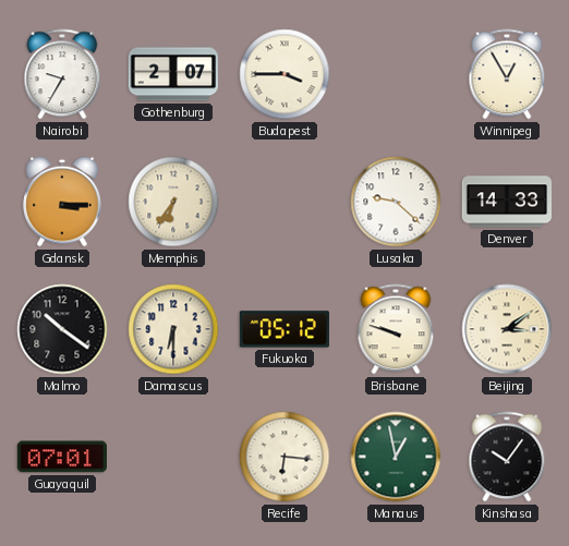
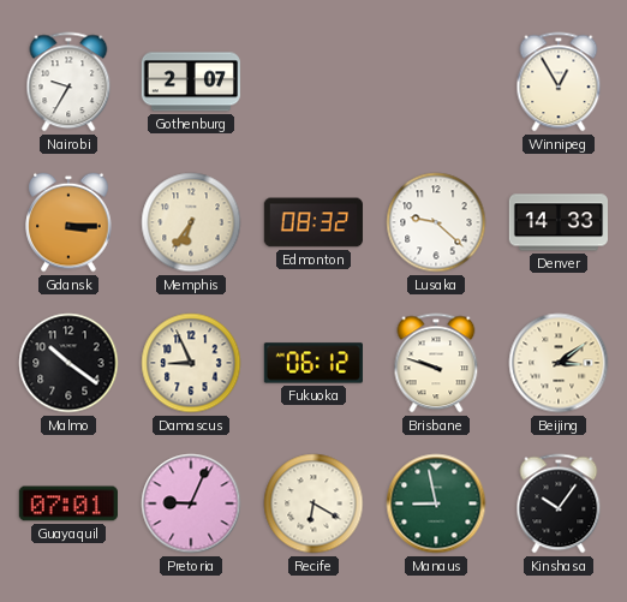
Budapest: 3:45 -> none
Edmonton: none -> 08:32
Damascus: 6:30 -> 8:56
Fukuoka: 05:12 -> 06:12
Pretoria: none -> 9:04
Recife: 6:16 -> 6:20
Manaus: 12:58 -> 8:58
